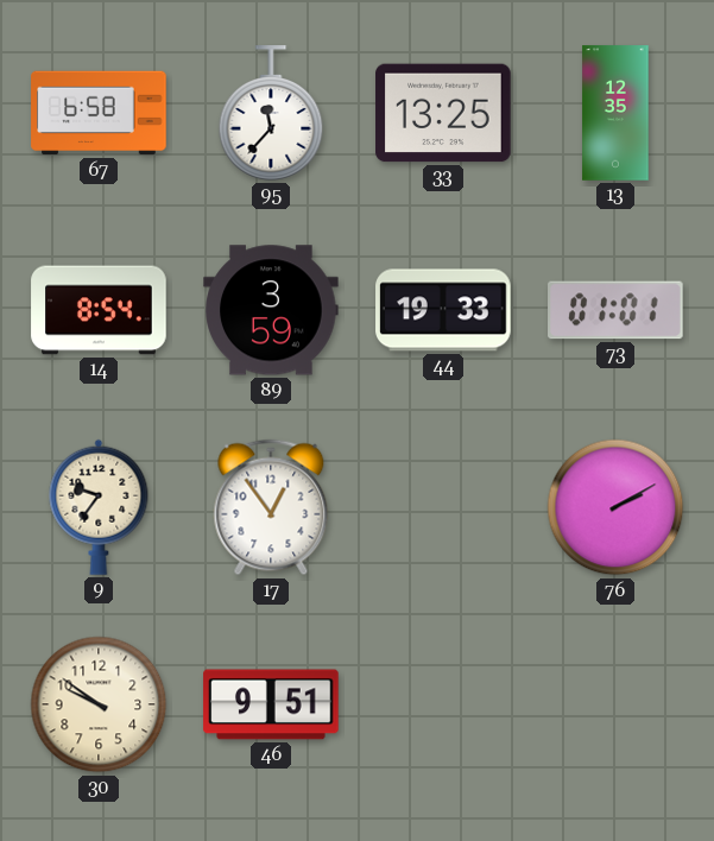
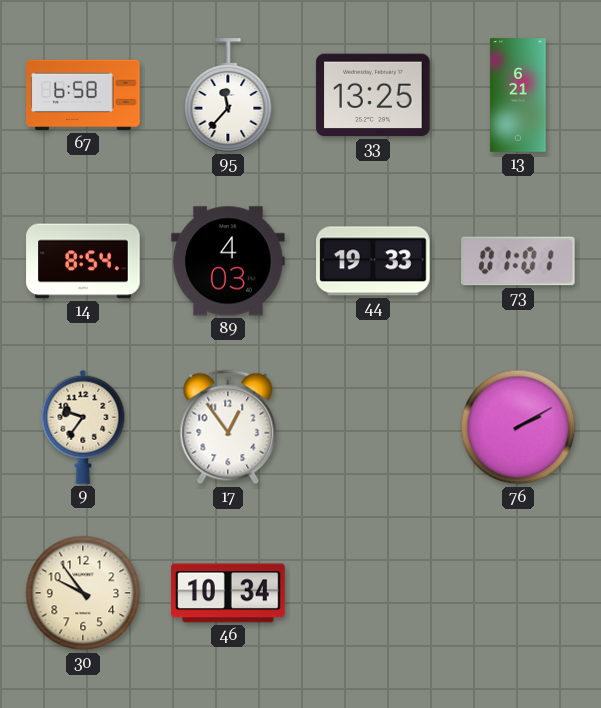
13: 12:35 -> 6:21
89: 3:59 -> 4:03
30: 9:51 -> 9:54
46: 9:51 -> 10:34
